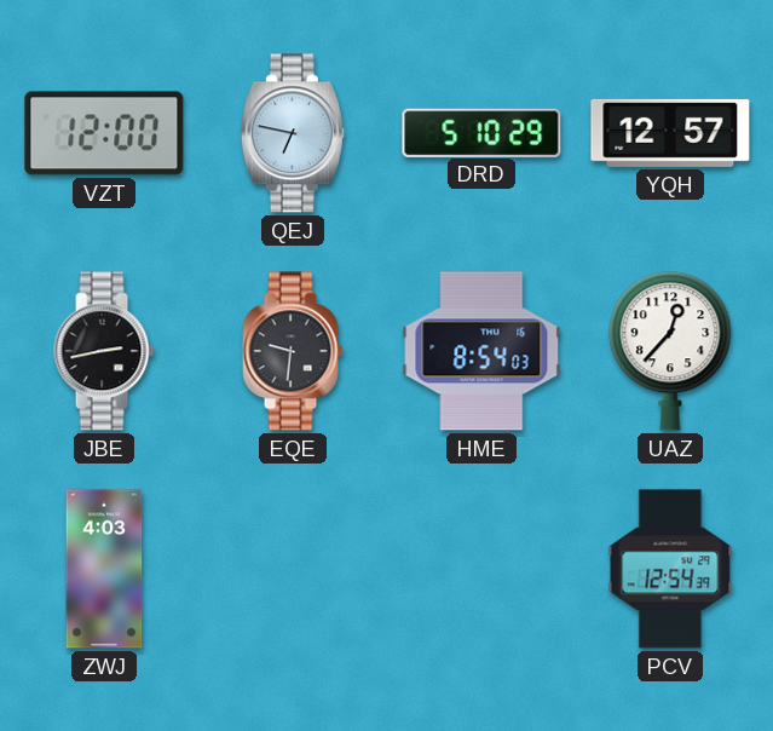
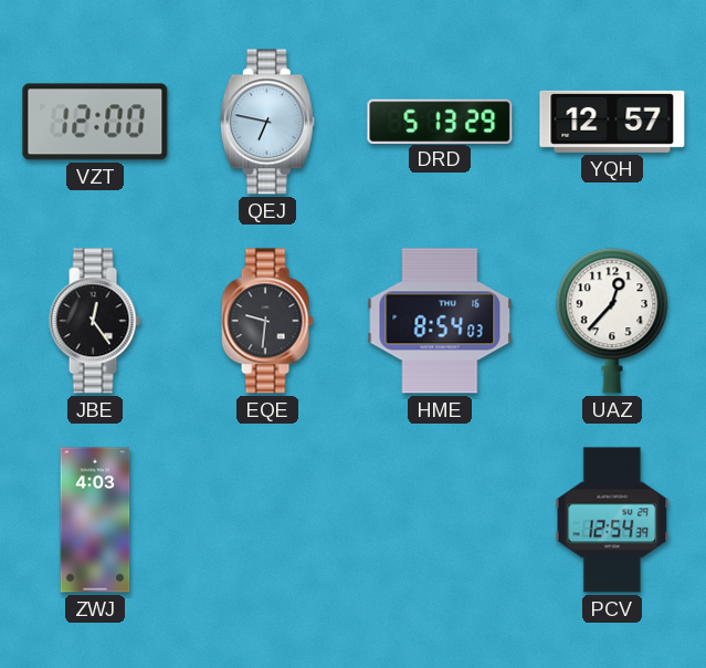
DRD: 5:10 -> 5:13
JBE: 2:43 -> 12:24
